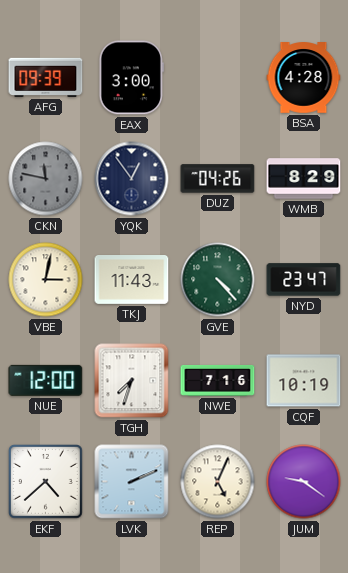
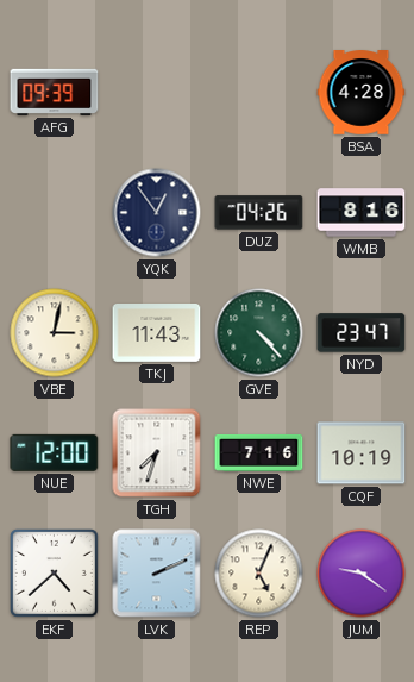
EAX: 3:00 -> none
CKN: 11:47 -> none
WMB: 8:29 -> 8:16
